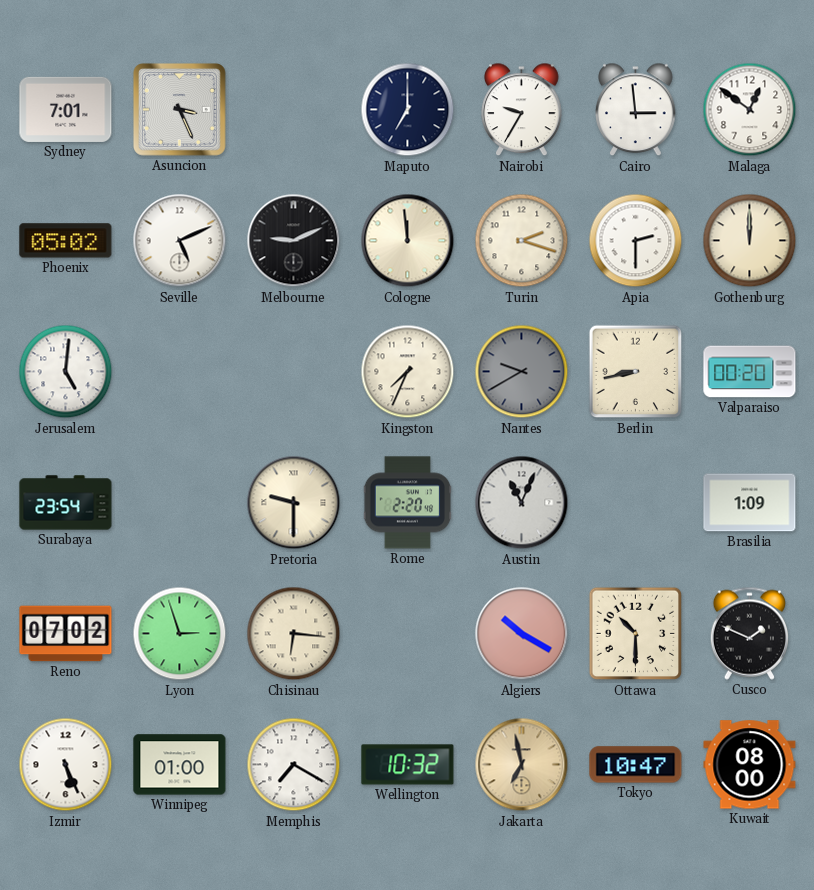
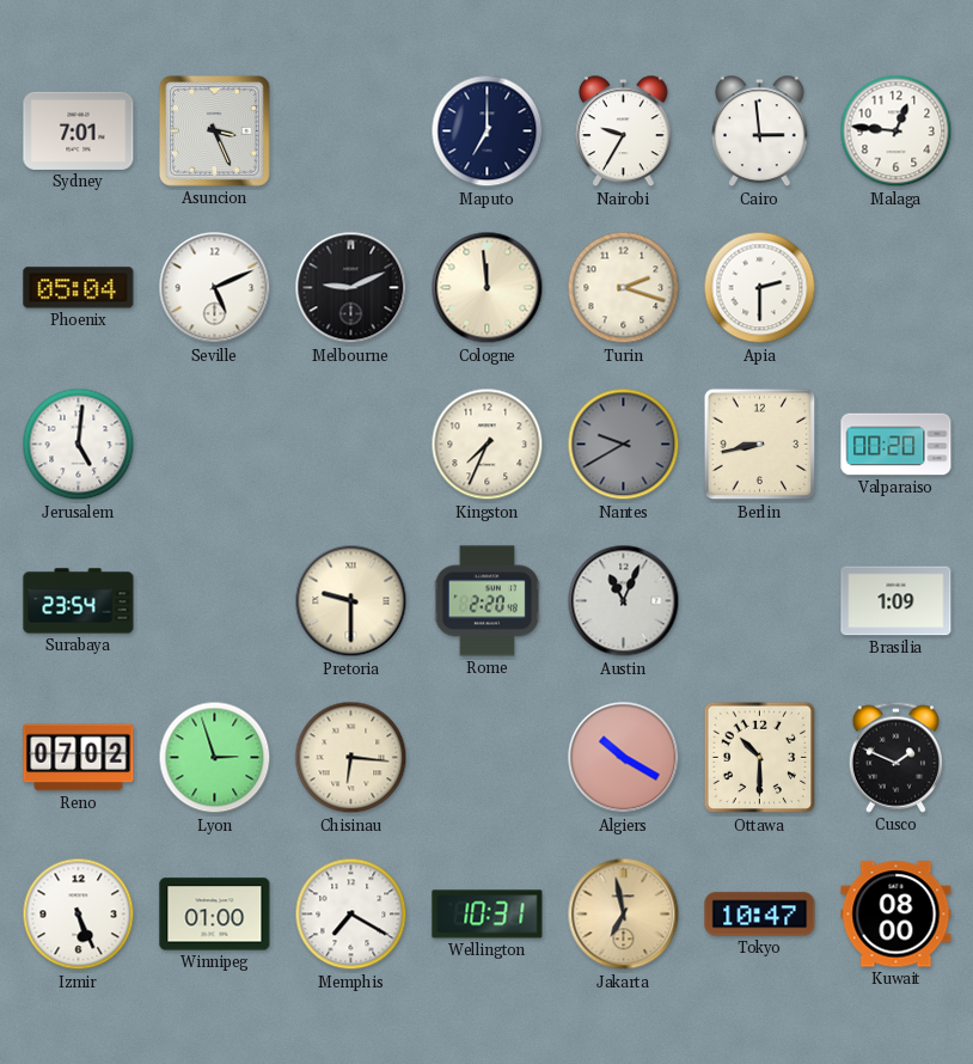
Malaga: 12:51 -> 12:46
Phoenix: 05:02 -> 05:04
Gothenburg: 12:00 -> none
Wellington: 10:32 -> 10:31
